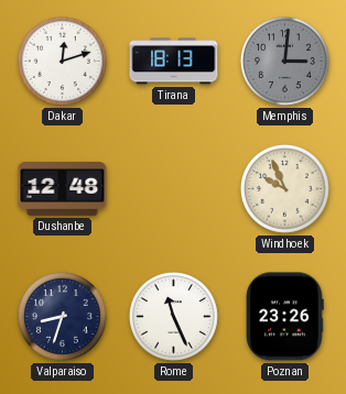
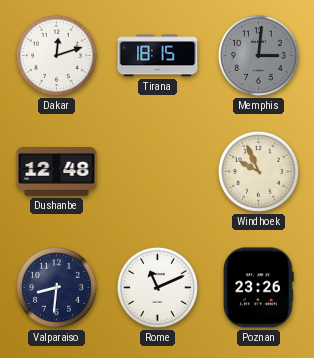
Tirana: 18:13 -> 18:15
Valparaiso: 8:33 -> 8:31
Rome: 11:26 -> 11:11
